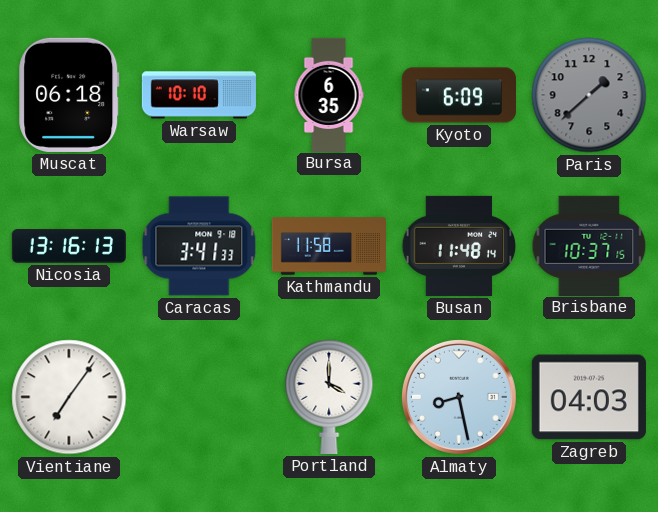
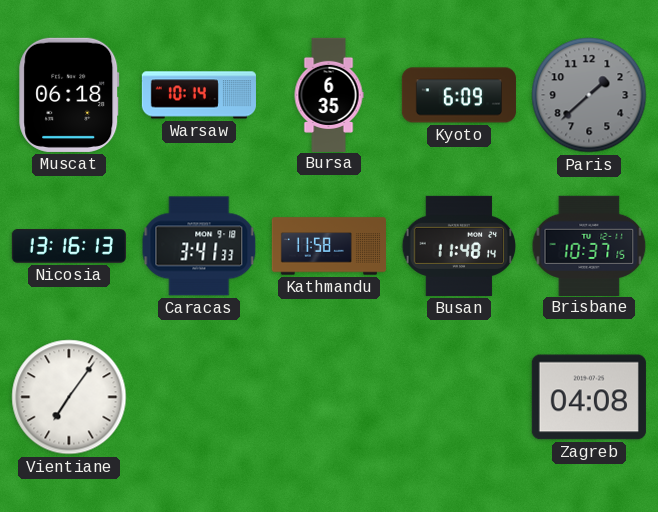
Warsaw: 10:10 -> 10:14
Portland: 4:00 -> none
Almaty: 8:28 -> none
Zagreb: 04:03 -> 04:08
